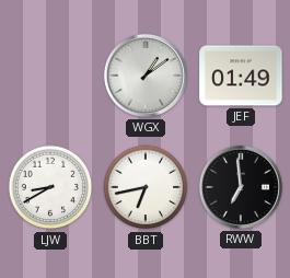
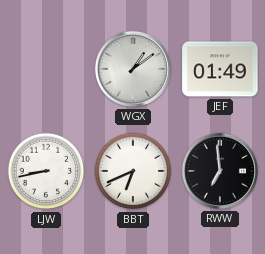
LJW: 8:40 -> 8:43
BBT: 6:43 -> 6:41
